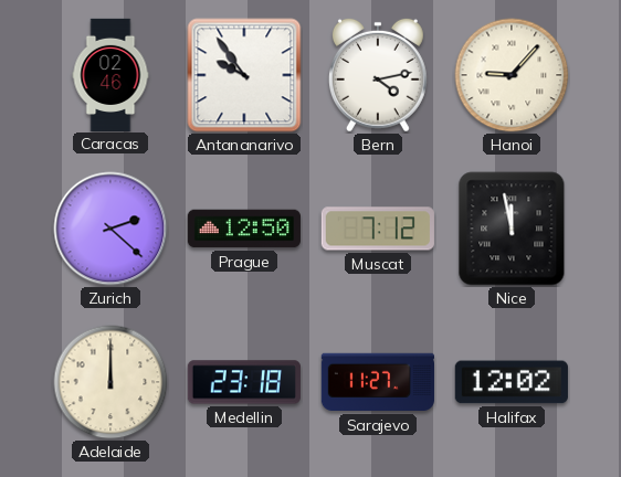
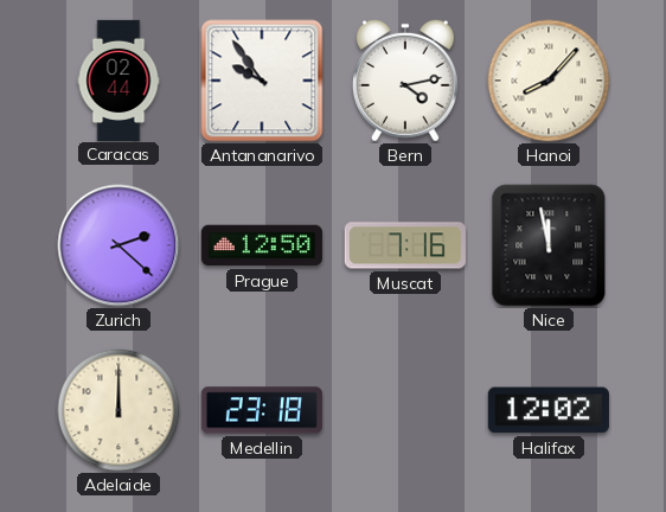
Caracas: 02:46 -> 02:44
Hanoi: 9:07 -> 8:07
Muscat: 7:12 -> 7:16
Sarajevo: 11:27 -> none
